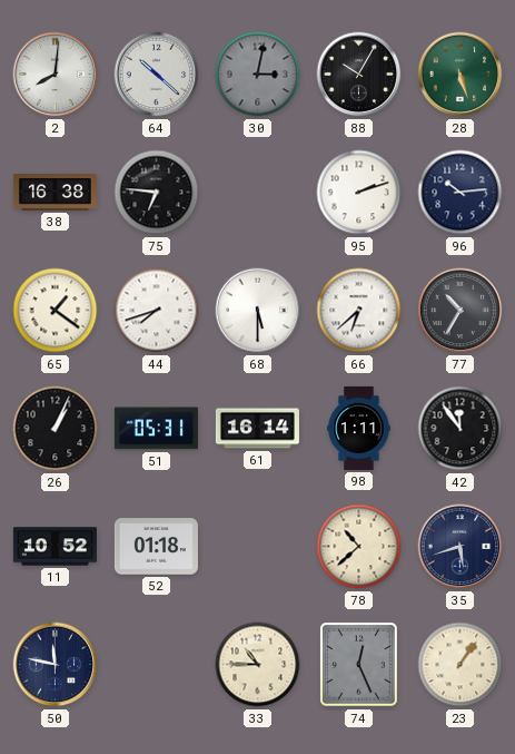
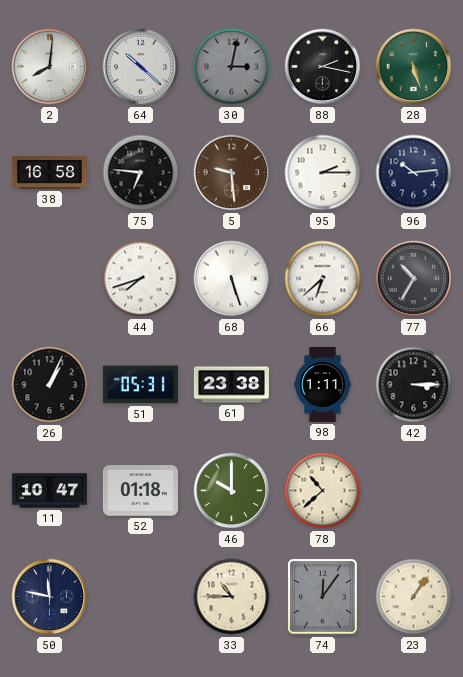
88: 10:05 -> 2:17
38: 16:38 -> 16:58
5: none -> 9:29
95: 2:12 -> 2:15
65: 1:21 -> none
68: 5:30 -> 5:27
61: 16:14 -> 23:38
42: 11:54 -> 3:15
11: 10:52 -> 10:47
46: none -> 10:00
35: 5:42 -> none
74: 12:26 -> 12:06
